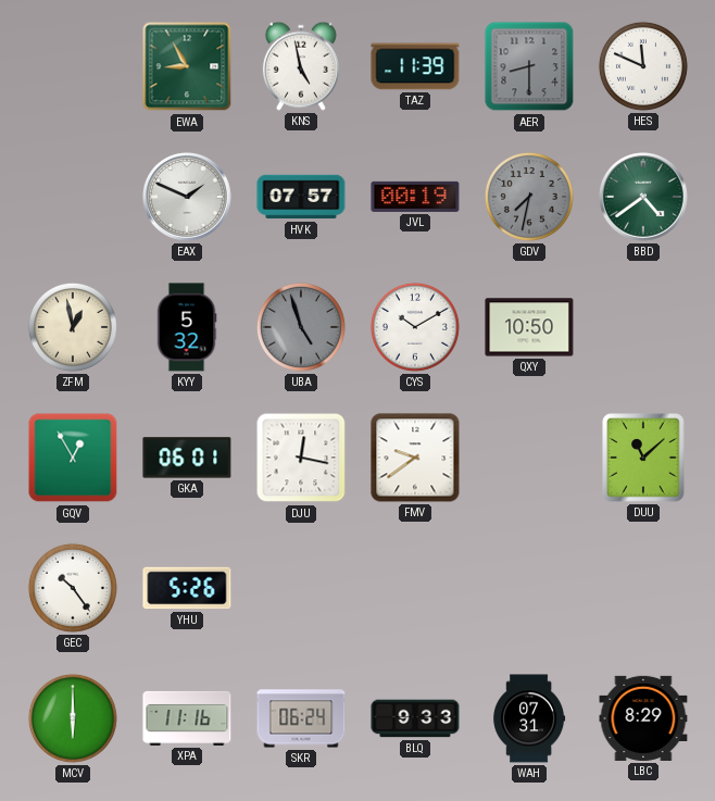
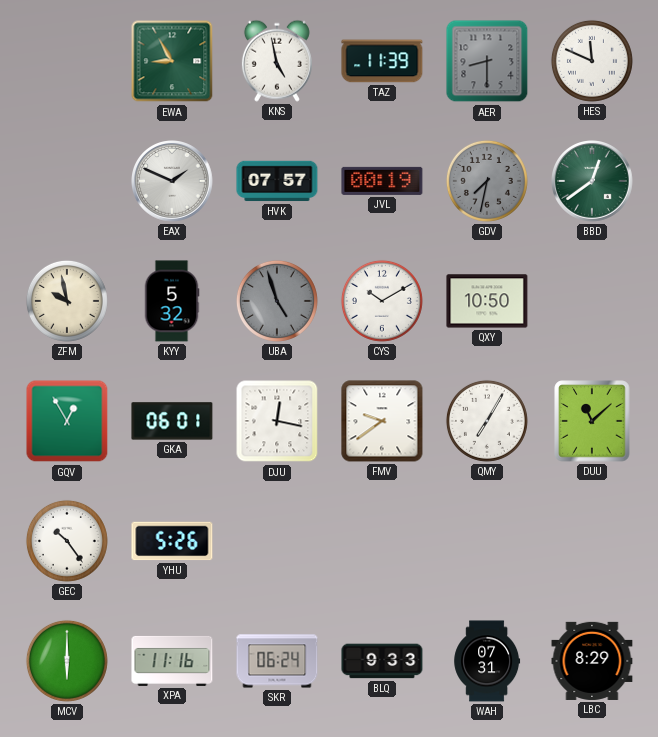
BBD: 4:39 -> 12:39
ZFM: 12:58 -> 9:58
QMY: none -> 7:05
